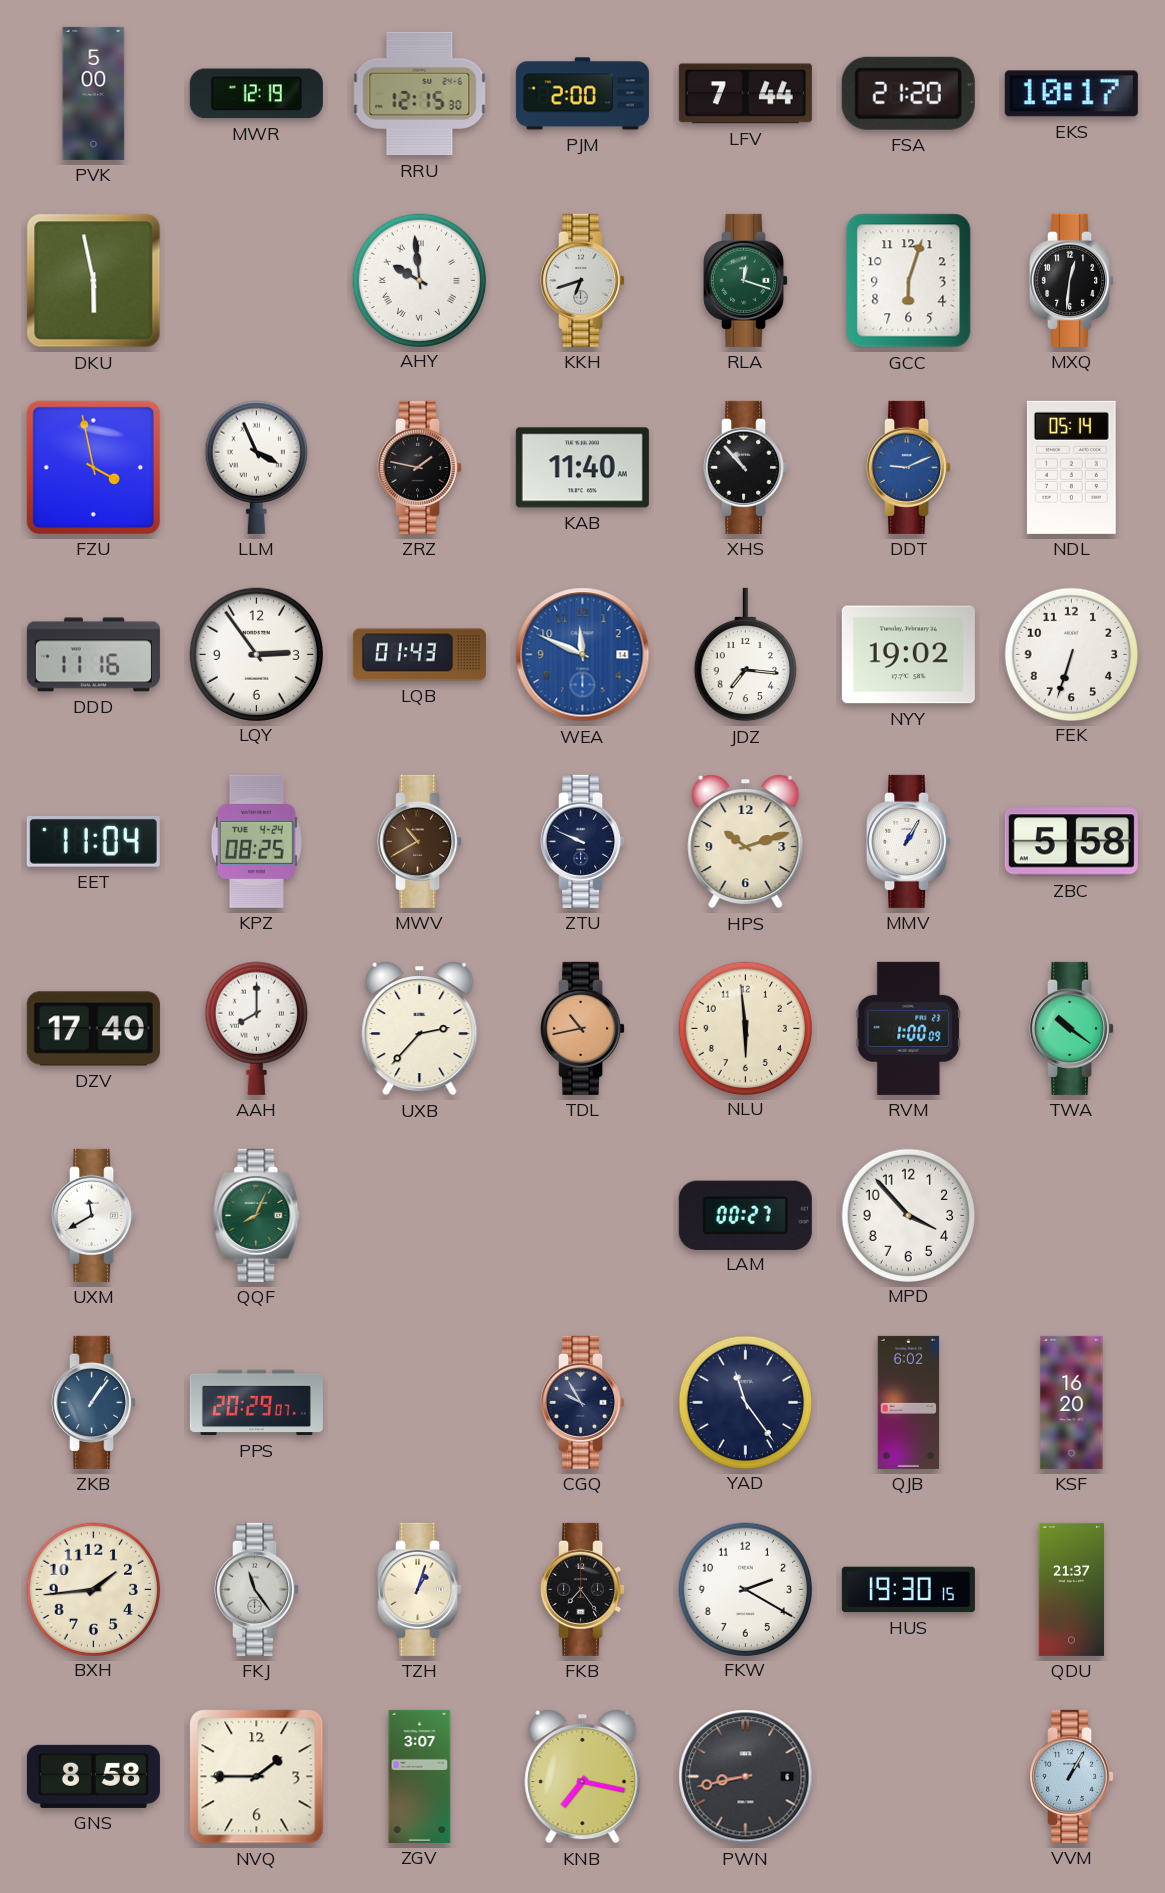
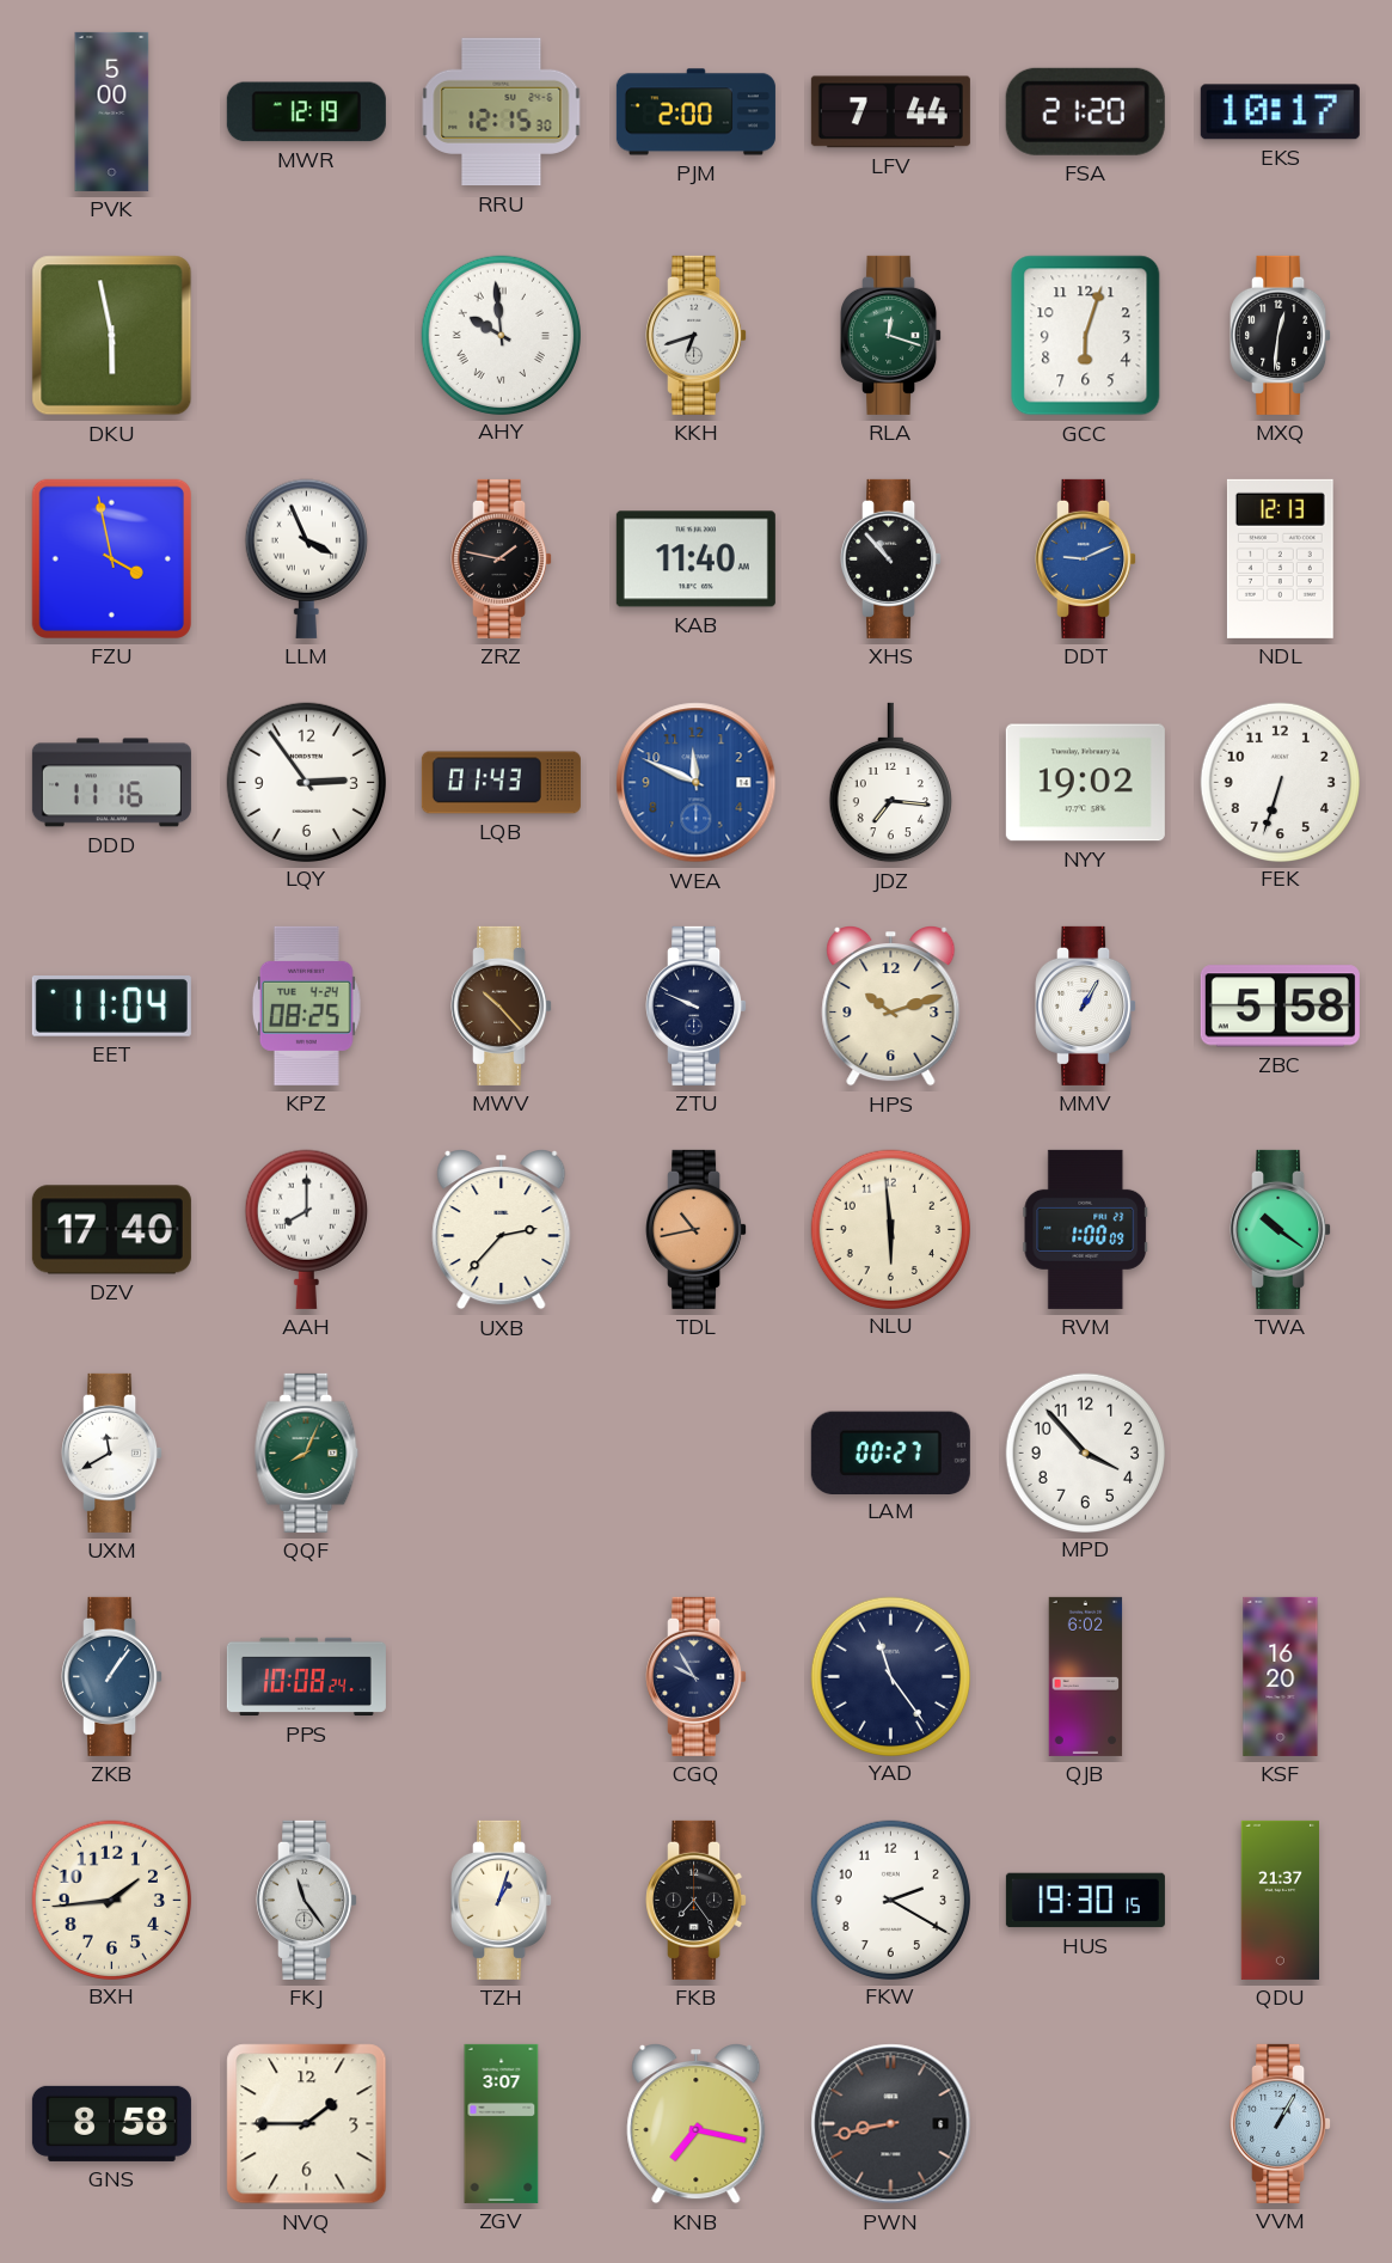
NDL: 05:14 -> 12:13
MWV: 10:40 -> 10:23
PPS: 20:29 -> 10:08
